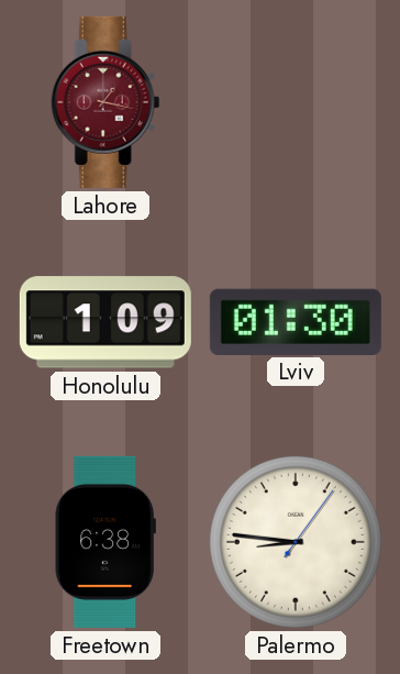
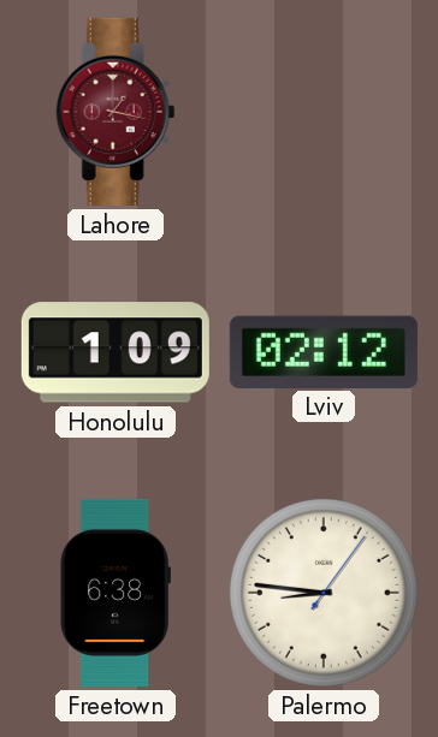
Lviv: 01:30 -> 02:12
